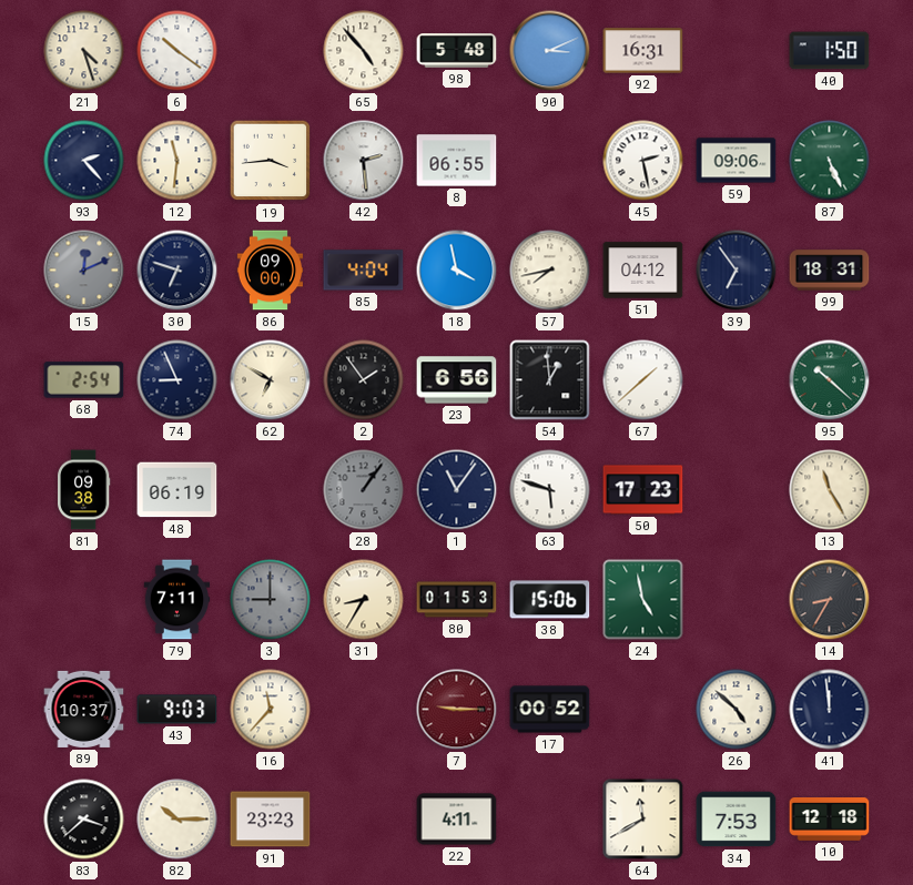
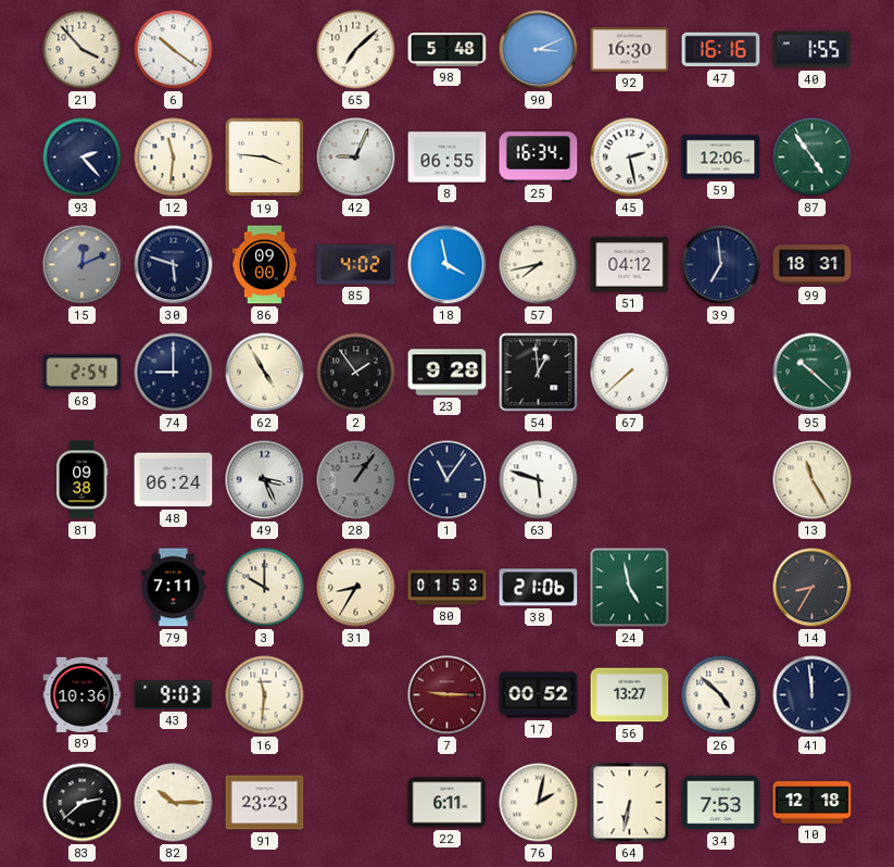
21: 4:27 -> 3:53
65: 4:53 -> 7:08
92: 16:31 -> 16:30
47: none -> 16:16
40: 1:50 -> 1:55
19: 3:44 -> 3:46
42: 2:29 -> 9:04
25: none -> 16:34
59: 09:06 -> 12:06
87: 5:26 -> 4:54
30: 6:48 -> 5:48
85: 4:04 -> 4:02
39: 6:54 -> 6:59
74: 8:56 -> 9:00
62: 6:50 -> 4:55
23: 6:56 -> 9:28
67: 1:38 -> 7:38
48: 06:19 -> 06:24
49: none -> 3:26
50: 17:23 -> none
3: 9:00 -> 10:00
3 dial: grey -> cream
38: 15:06 -> 21:06
89: 10:37 -> 10:36
16: 11:37 -> 11:31
56: none -> 13:27
83: 3:38 -> 2:38
22: 4:11 -> 6:11
76: none -> 2:02
64: 11:40 -> 6:32
